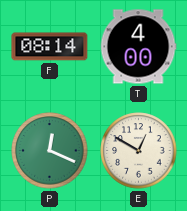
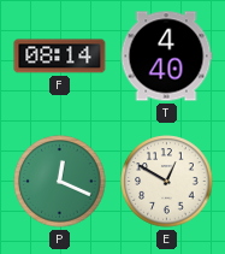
T: 4:00 -> 4:40
